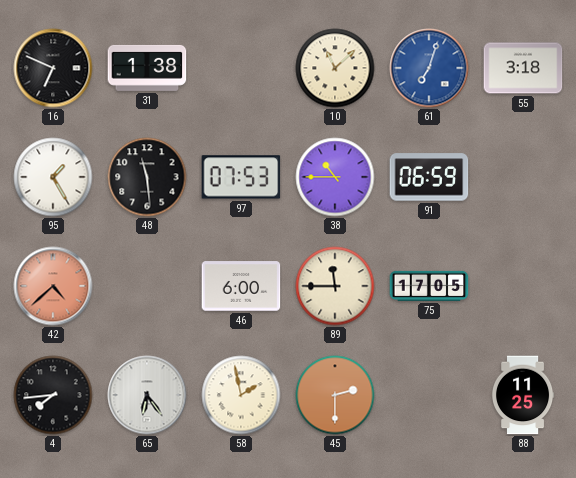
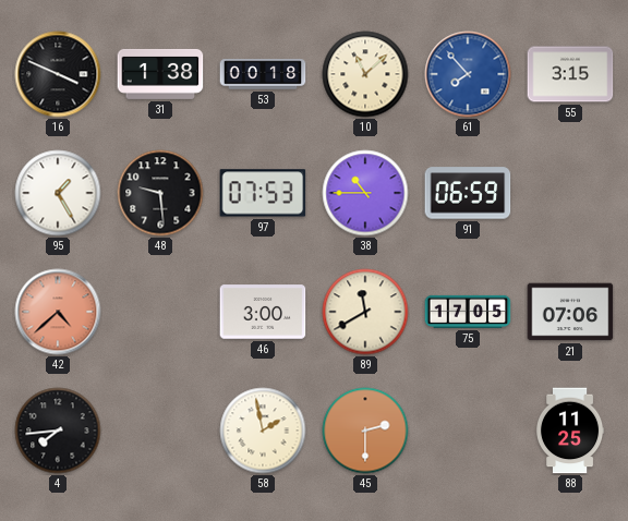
16: 6:49 -> 3:49
53: none -> 00:18
61: 7:03 -> 7:53
55: 3:18 -> 3:15
48: 11:29 -> 9:29
46: 6:00 -> 3:00
89: 11:45 -> 11:40
21: none -> 07:06
65: 6:24 -> none
